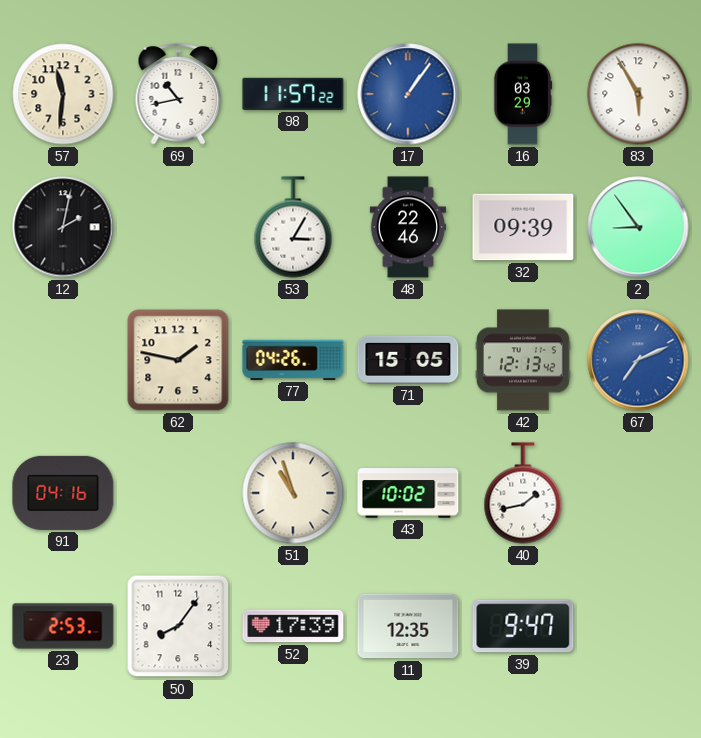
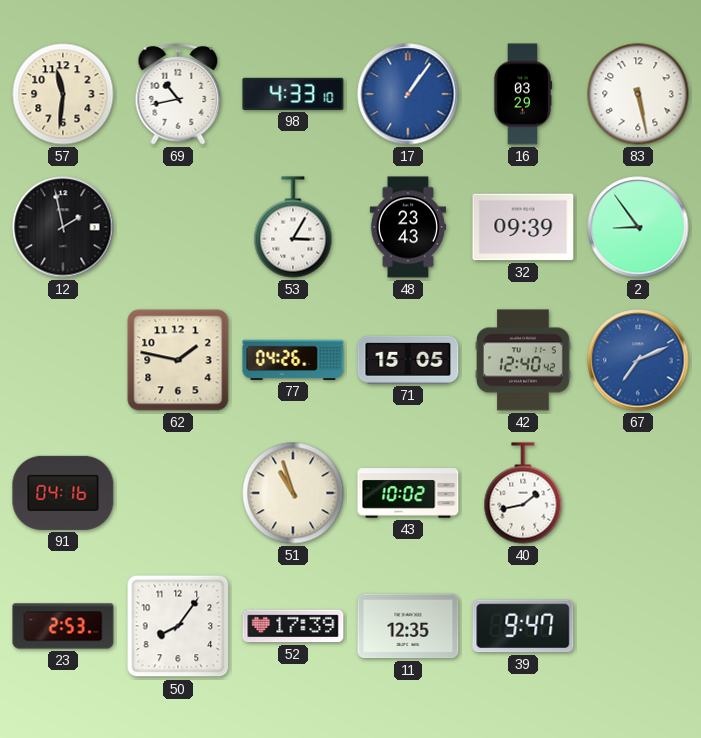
98: 11:57 -> 4:33
83: 5:55 -> 5:28
12: 2:02 -> 1:58
48: 22:46 -> 23:43
42: 12:13 -> 12:40
